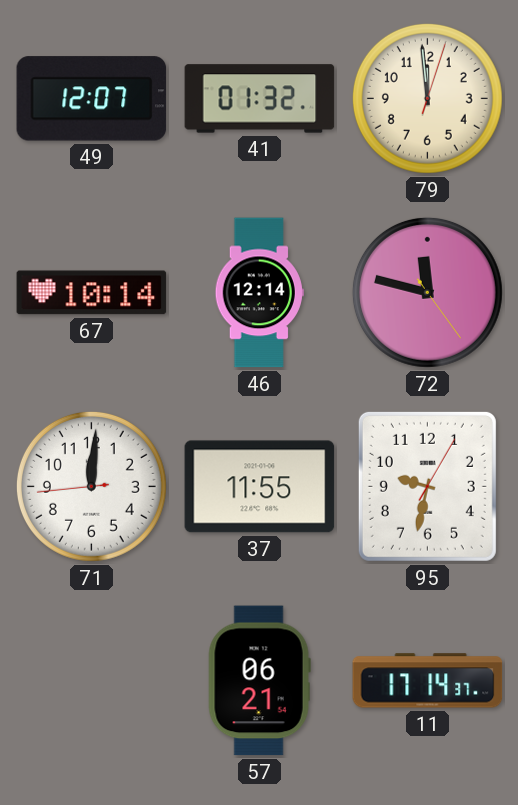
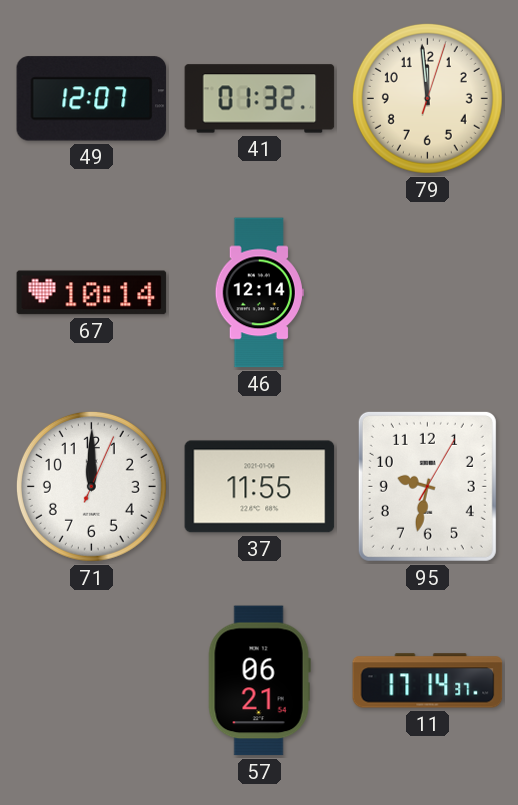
72: 11:47 -> none
71: 12:00:44 -> 12:00:04
